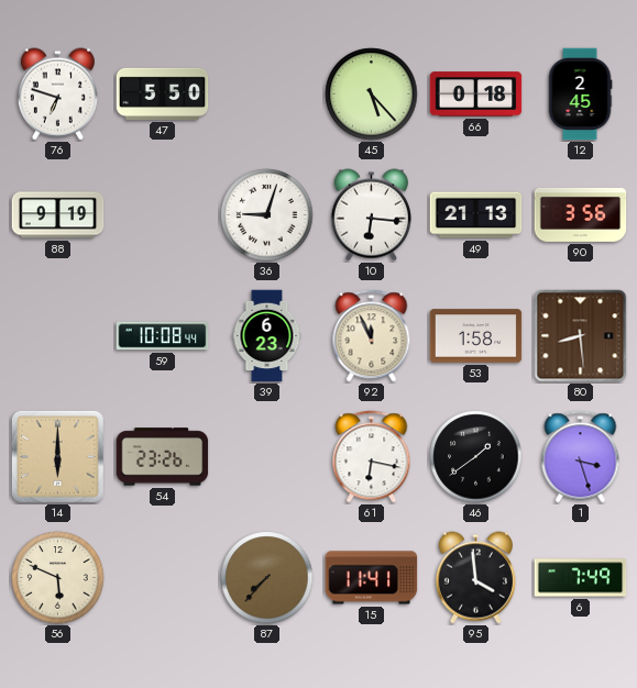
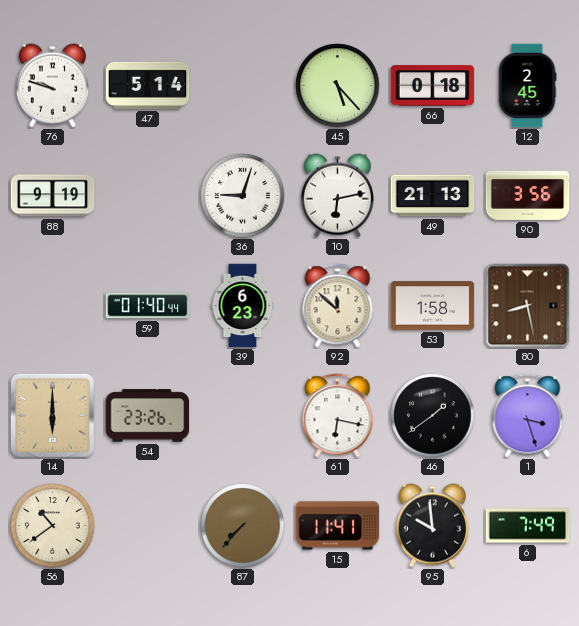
76: 6:48 -> 9:48
47: 5:50 -> 5:14
10: 6:16 -> 6:13
59: 10:08 -> 01:40
92: 11:56 -> 11:52
80: 8:29 -> 8:28
56: 5:49 -> 10:39
95: 3:59 -> 9:59
